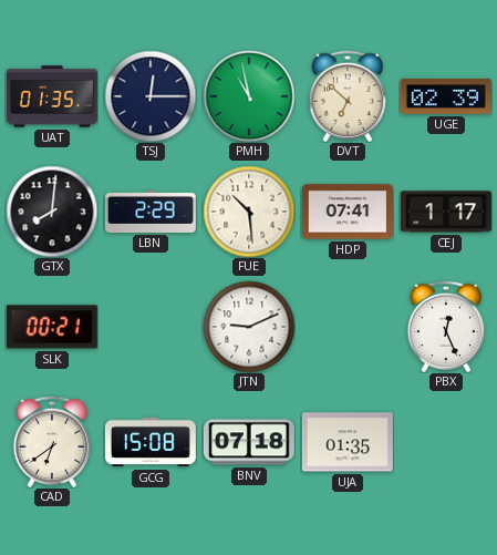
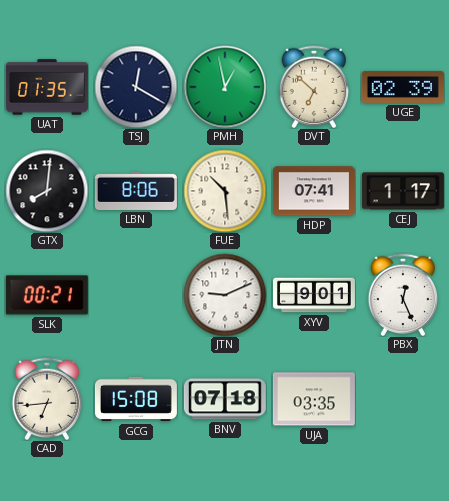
TSJ: 12:15 -> 12:20
PMH: 10:58 -> 12:58
LBN: 2:29 -> 8:06
XYV: none -> 9:01
CAD: 6:39 -> 6:44
UJA: 01:35 -> 03:35
